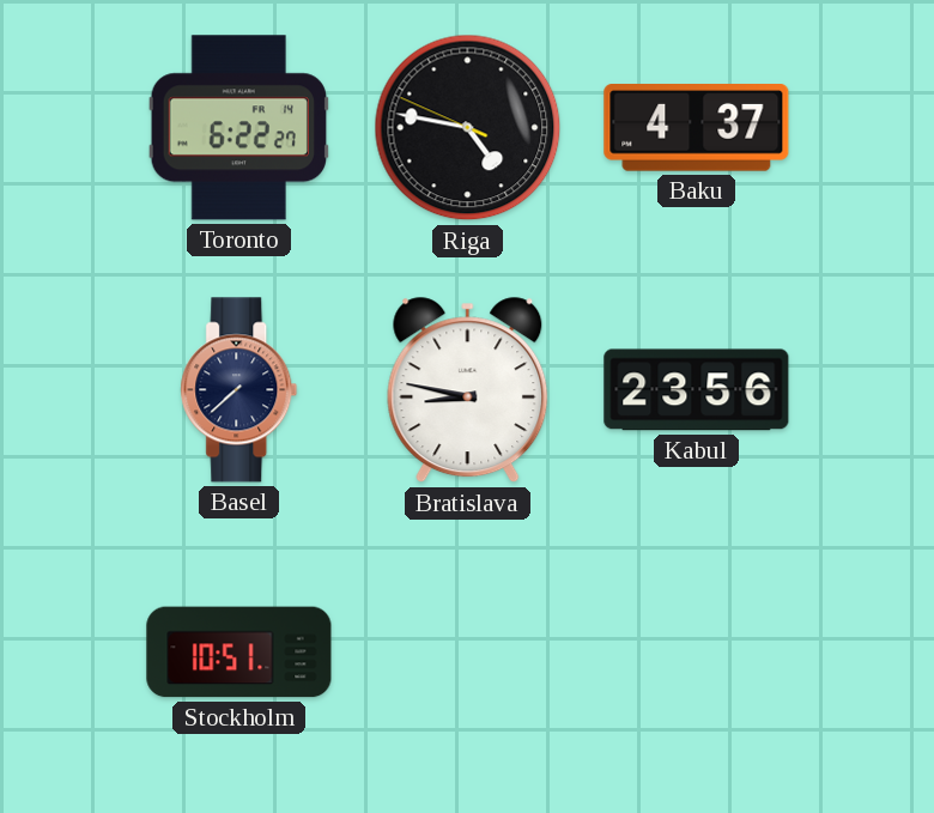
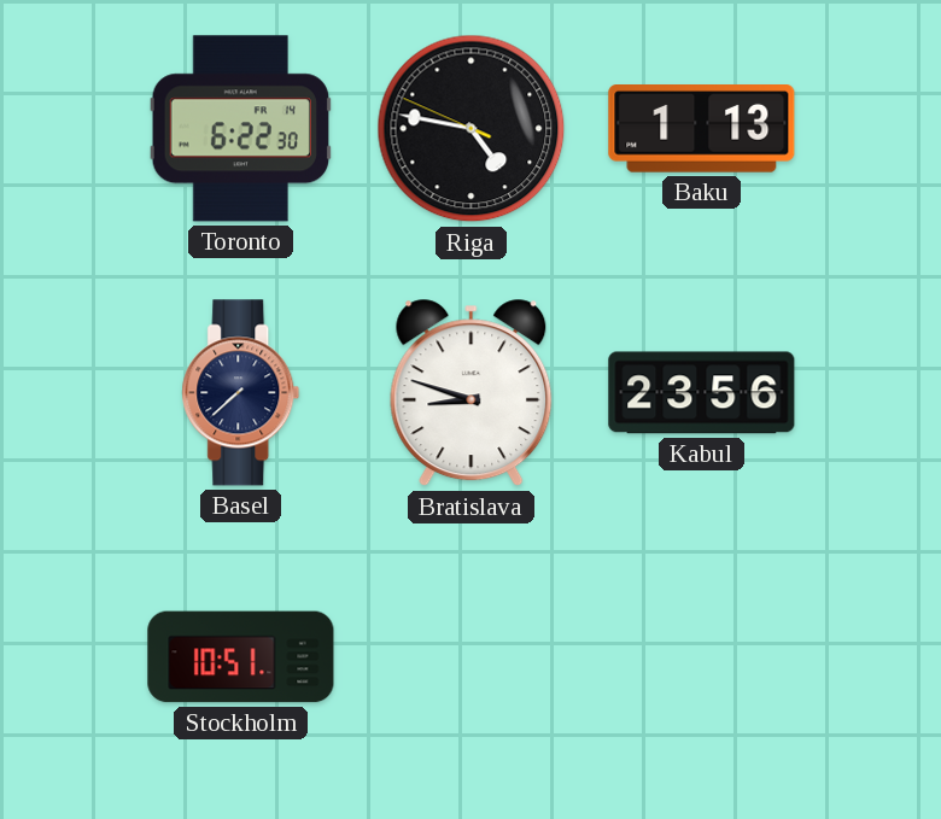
Toronto: 6:22:27 -> 6:22:30
Baku: 4:37 -> 1:13
Bratislava: 8:47 -> 8:48
